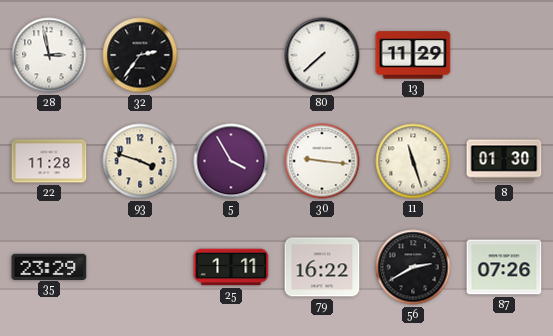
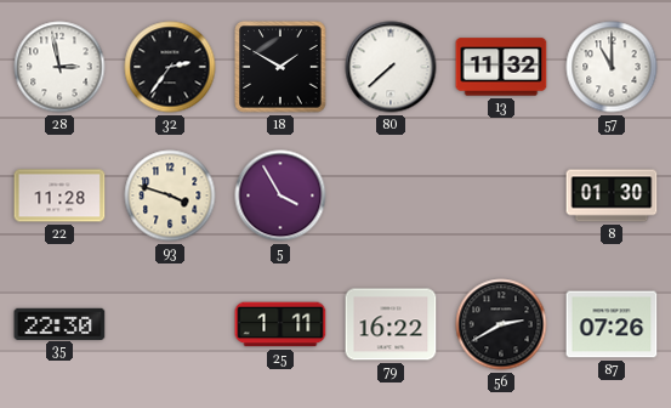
18: none -> 1:50
13: 11:29 -> 11:32
57: none -> 11:00
30: 9:16 -> none
11: 11:27 -> none
35: 23:29 -> 22:30
